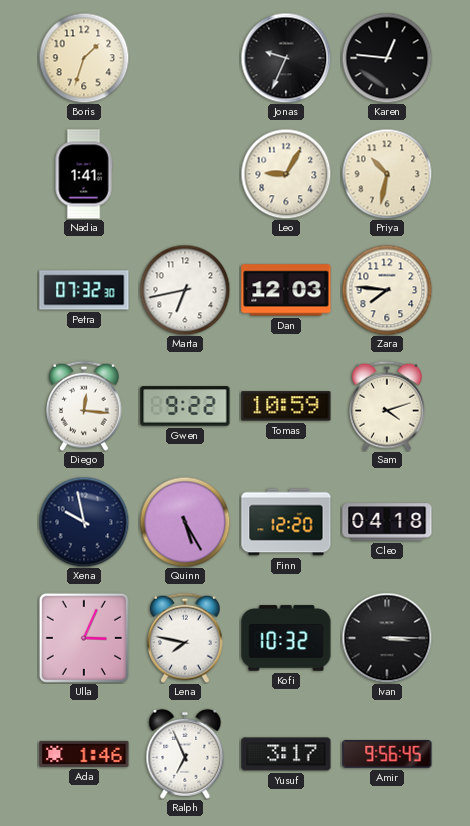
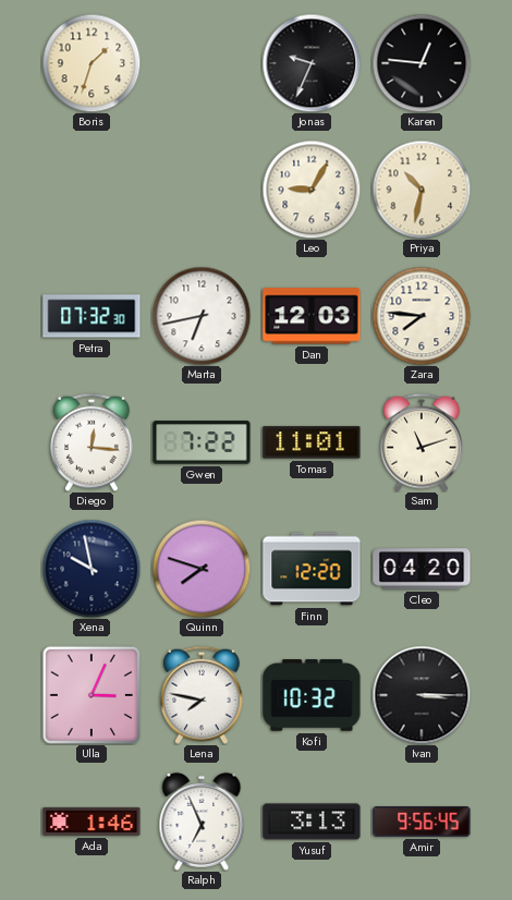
Nadia: 1:41 -> none
Gwen: 9:22 -> 7:22
Tomas: 10:59 -> 11:01
Sam: 4:12 -> 11:12
Quinn: 5:25 -> 7:48
Cleo: 04:18 -> 04:20
Yusuf: 3:17 -> 3:13
